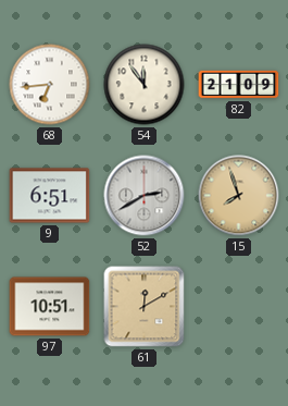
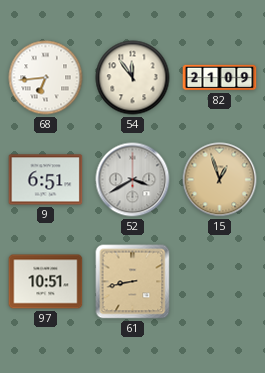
52: 2:40 -> 3:40
15: 7:57 -> 12:57
61: 12:10 -> 8:43
